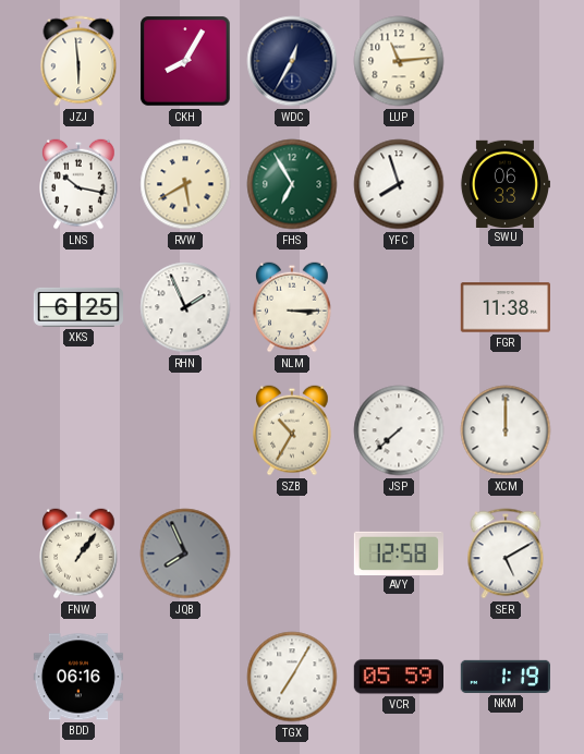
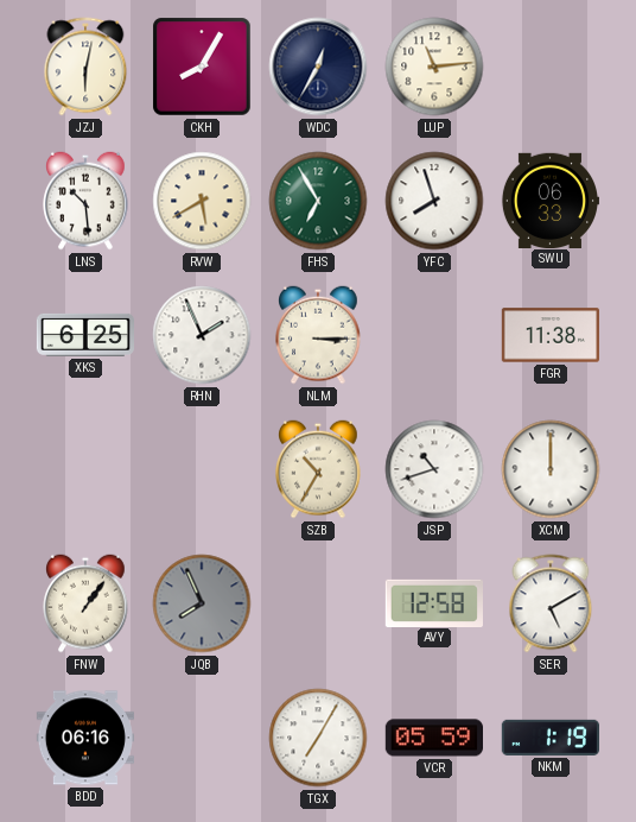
JZJ: 5:59 -> 6:02
LNS: 10:17 -> 10:29
JSP: 7:38 -> 10:42
